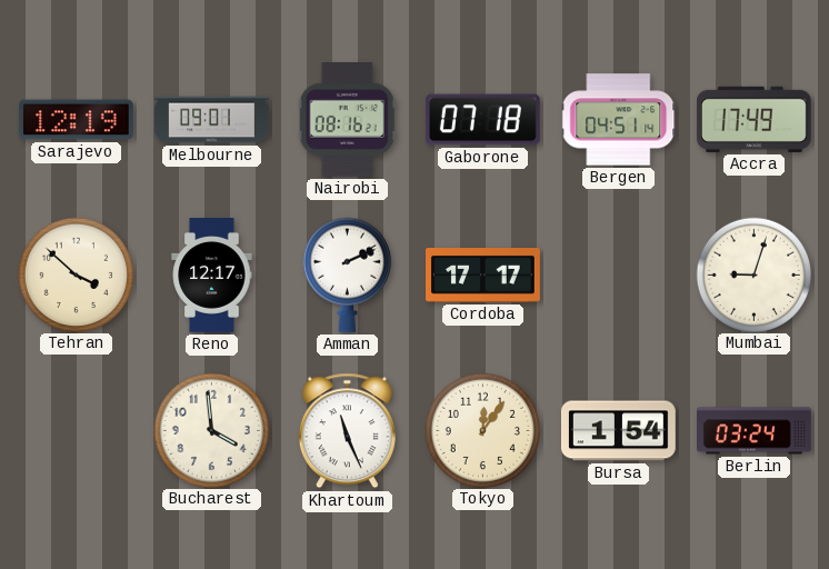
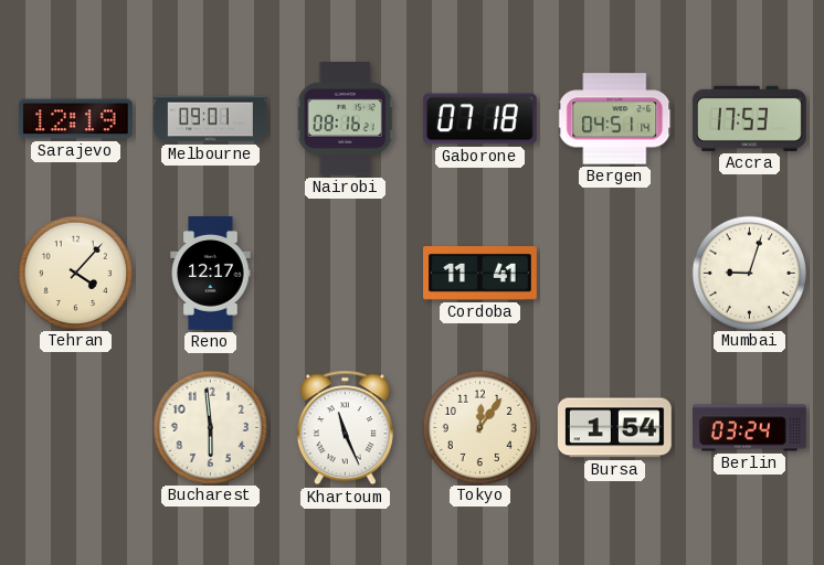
Accra: 17:49 -> 17:53
Tehran: 3:52 -> 4:07
Amman: 2:11 -> none
Cordoba: 17:17 -> 11:41
Bucharest: 3:59 -> 5:59
